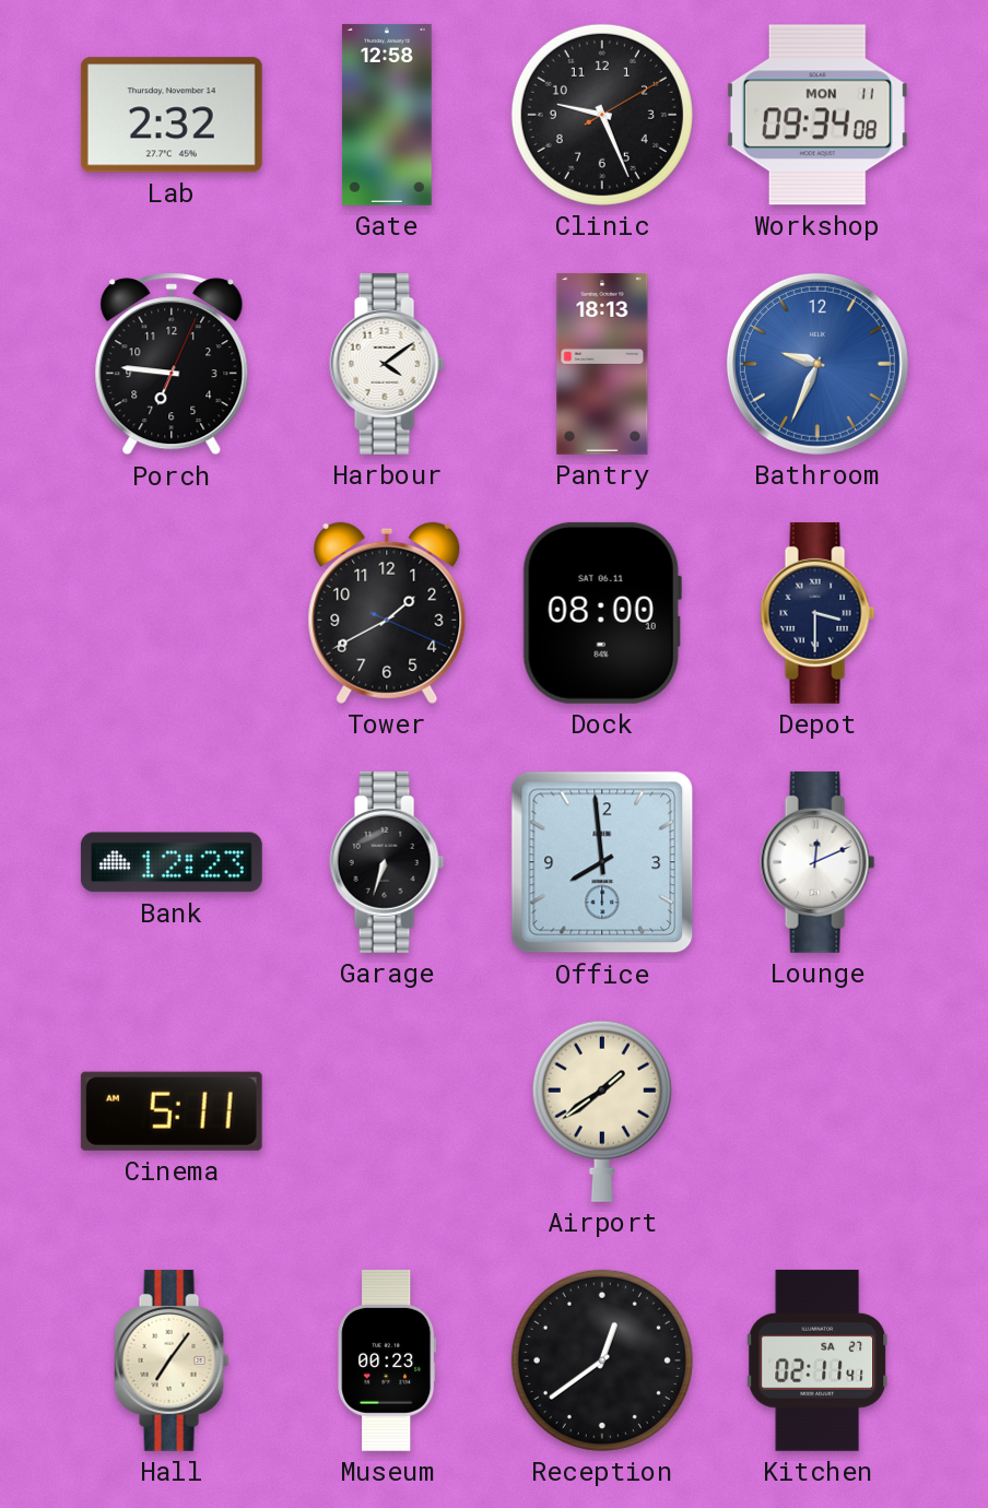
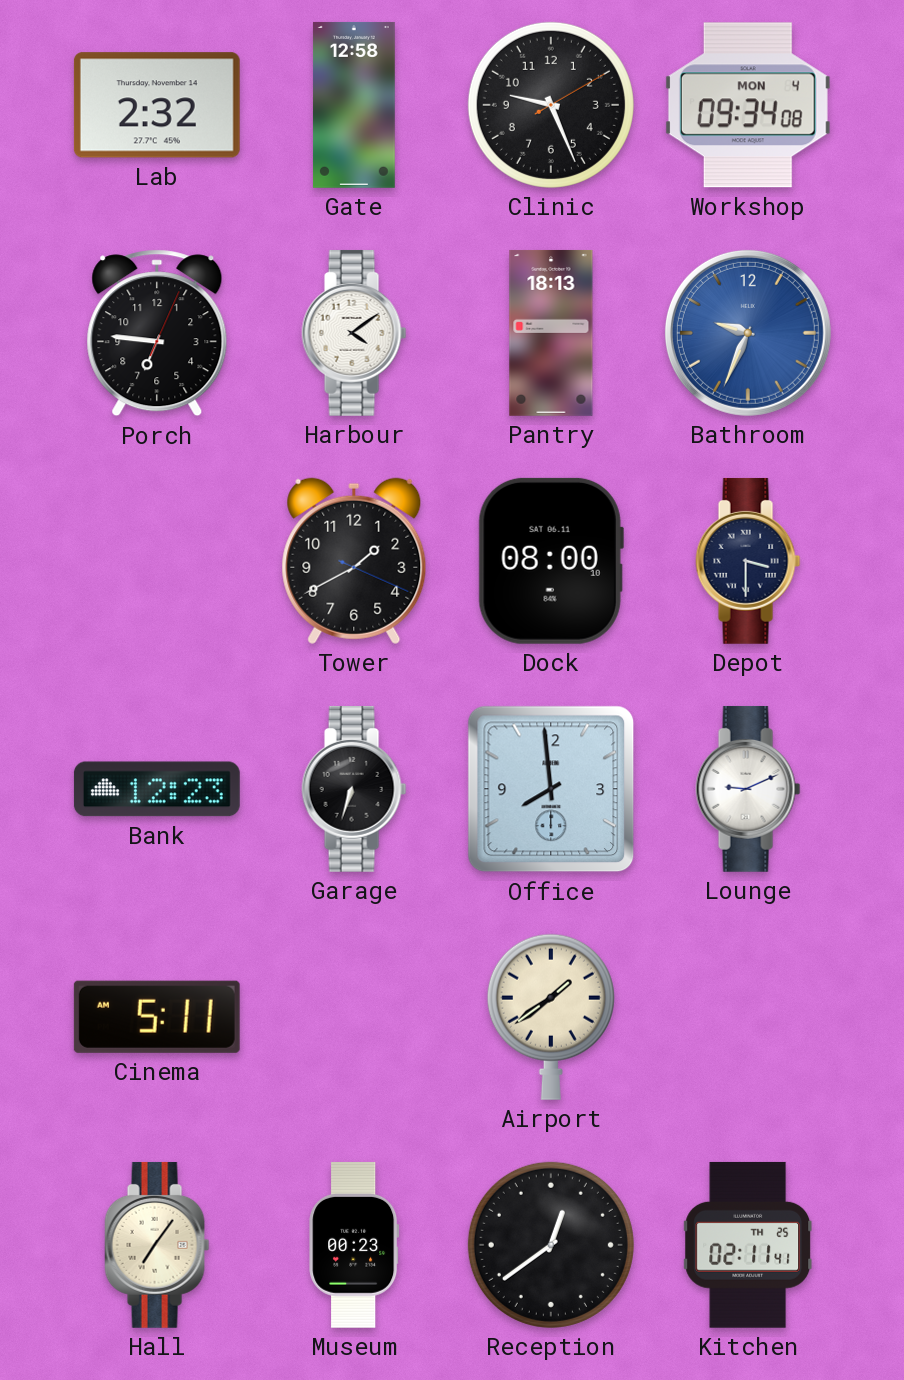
Workshop date: MON 11 -> MON 4
Lounge: 12:11 -> 9:11
Kitchen date: SA 27 -> TH 25
